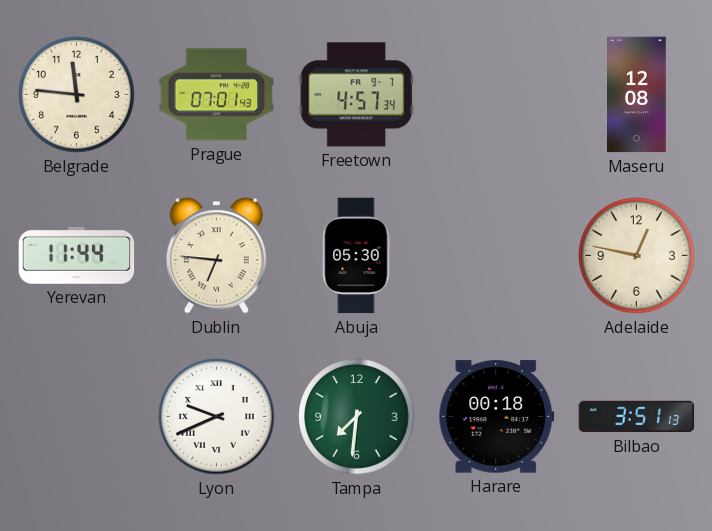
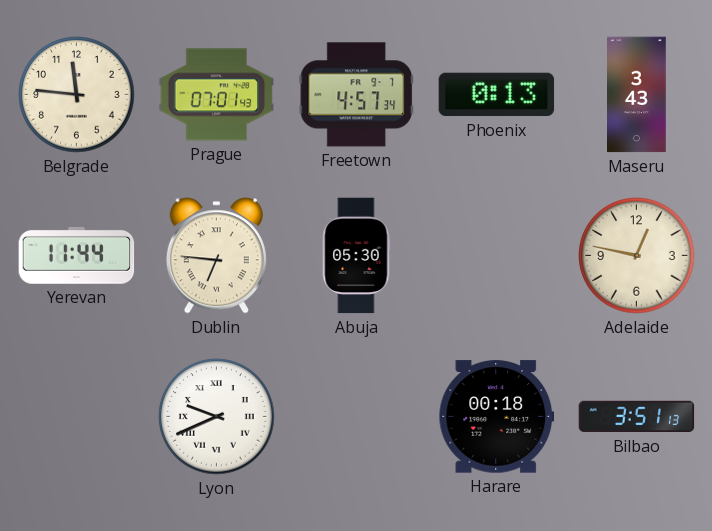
Phoenix: none -> 0:13
Maseru: 12:08 -> 3:43
Tampa: 7:31 -> none
